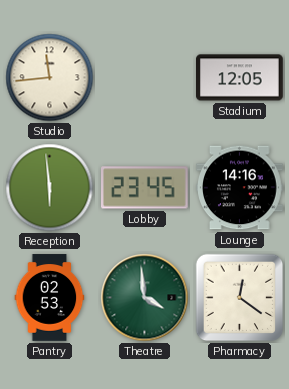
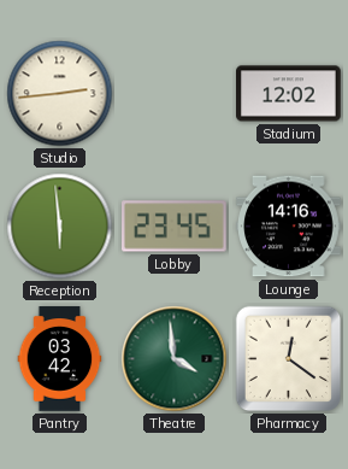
Studio: 11:44 -> 2:44
Stadium: 12:05 -> 12:02
Pantry: 02:53 -> 03:42
